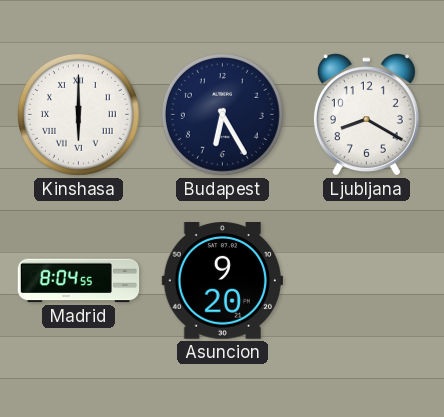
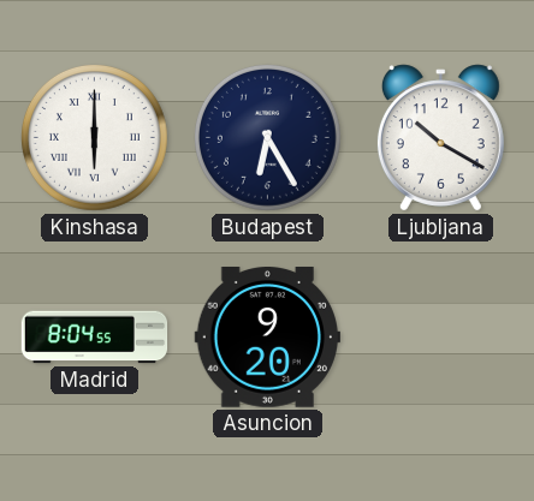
Ljubljana: 8:20 -> 10:20
